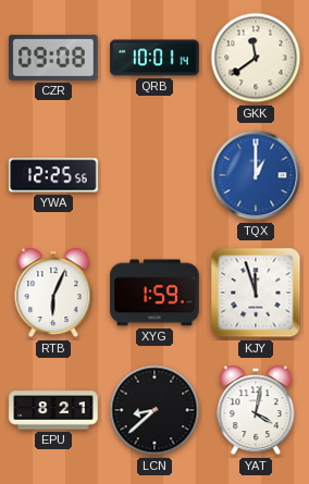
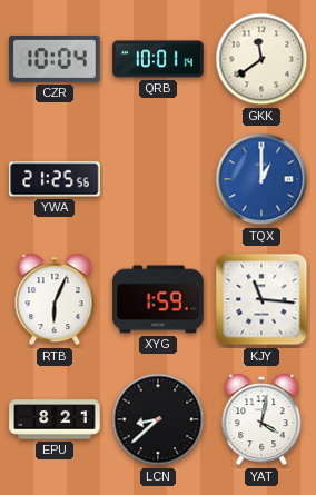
CZR: 09:08 -> 10:04
YWA: 12:25 -> 21:25
KJY: 11:57 -> 11:16
